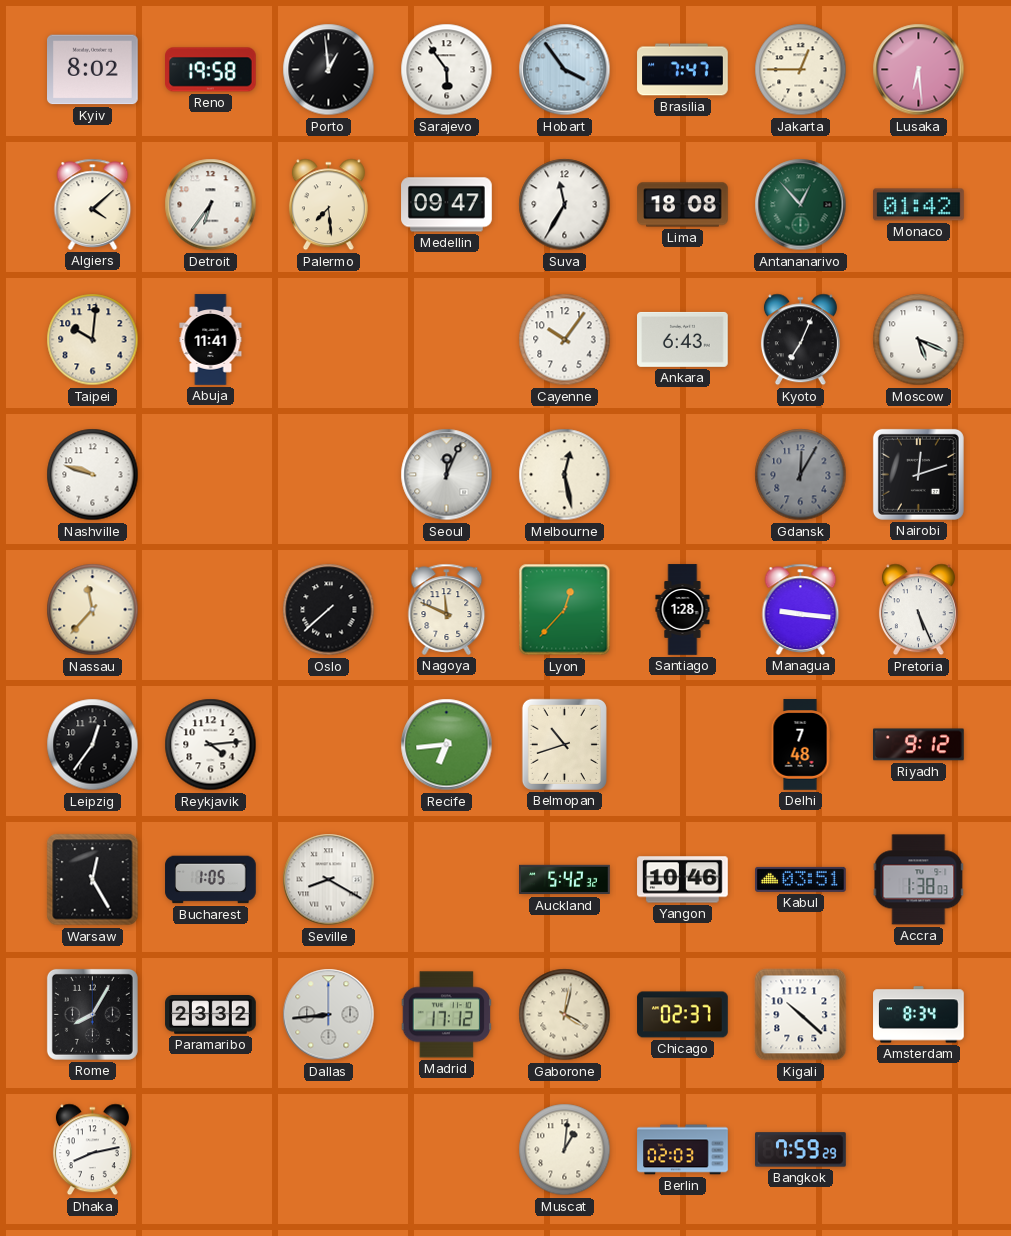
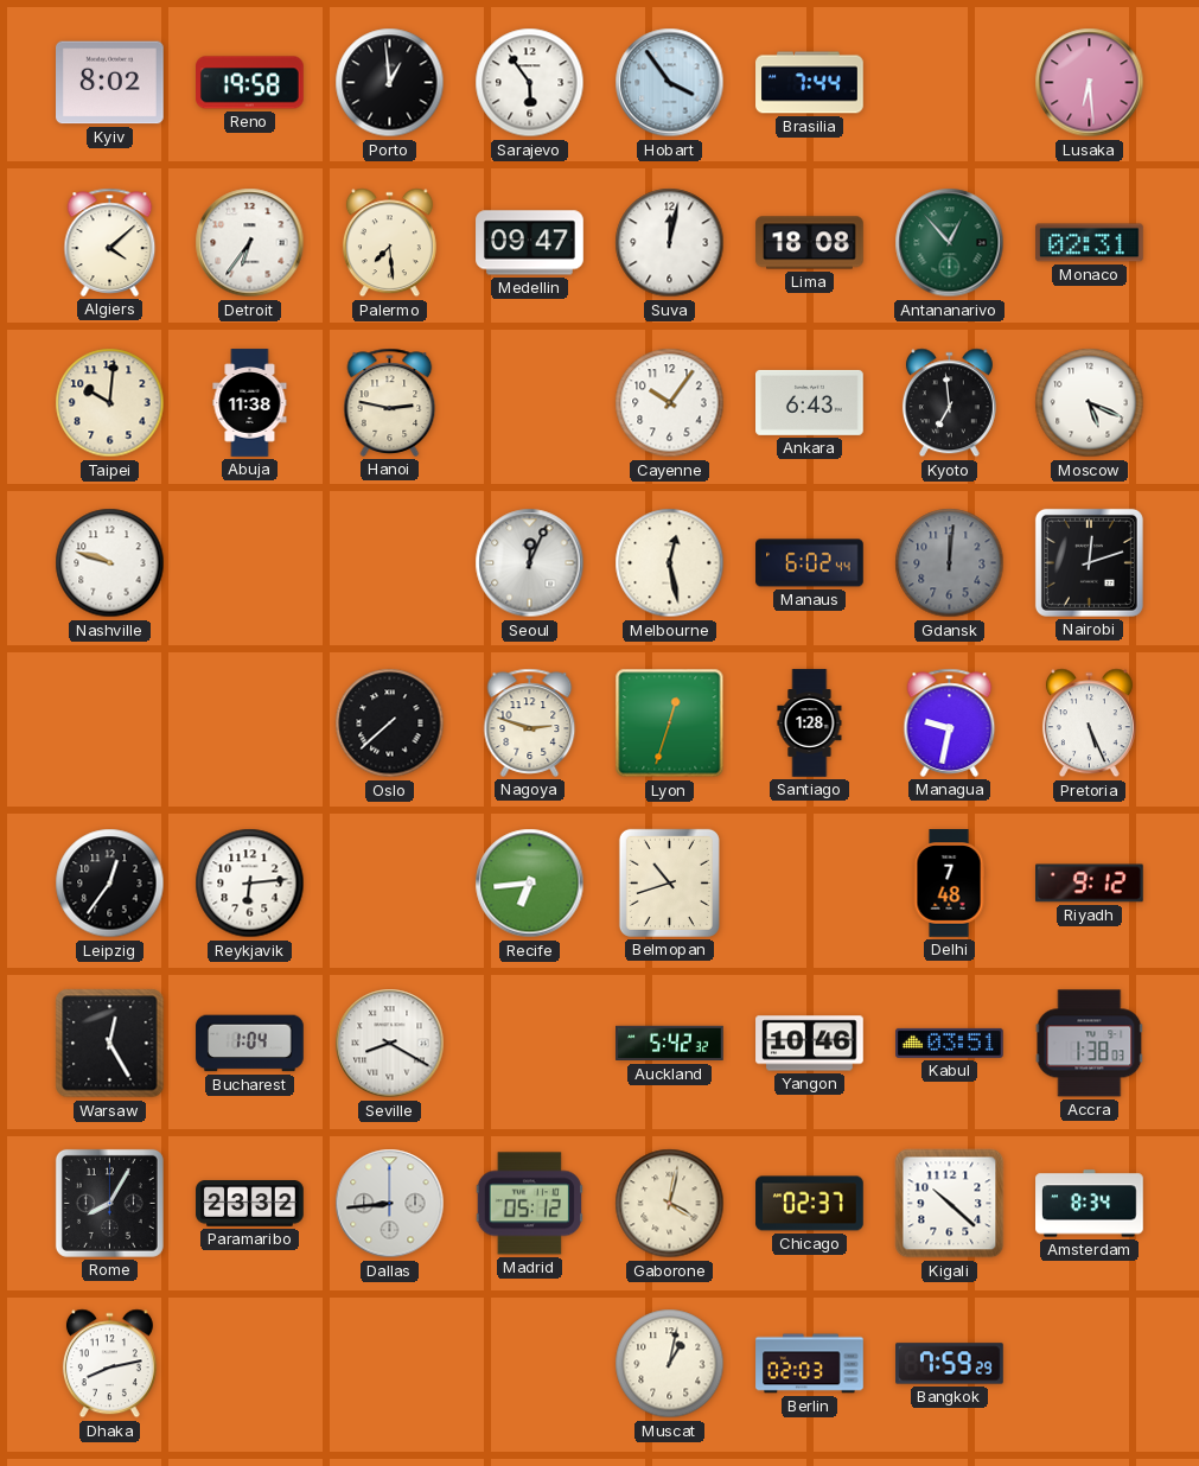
Brasilia: 7:47 -> 7:44
Jakarta: 12:45 -> none
Suva: 11:35 -> 12:02
Monaco: 01:42 -> 02:31
Abuja: 11:41 -> 11:38
Hanoi: none -> 2:47
Kyoto: 7:04 -> 6:59
Manaus: none -> 6:02
Gdansk: 12:05 -> 12:01
Nassau: 11:37 -> none
Nagoya: 11:49 -> 2:48
Lyon: 12:37 -> 12:33
Managua: 9:16 -> 9:32
Reykjavik: 4:14 -> 6:14
Bucharest: 1:05 -> 1:04
Madrid: 17:12 -> 05:12
Muscat: 1:01 -> 1:02
